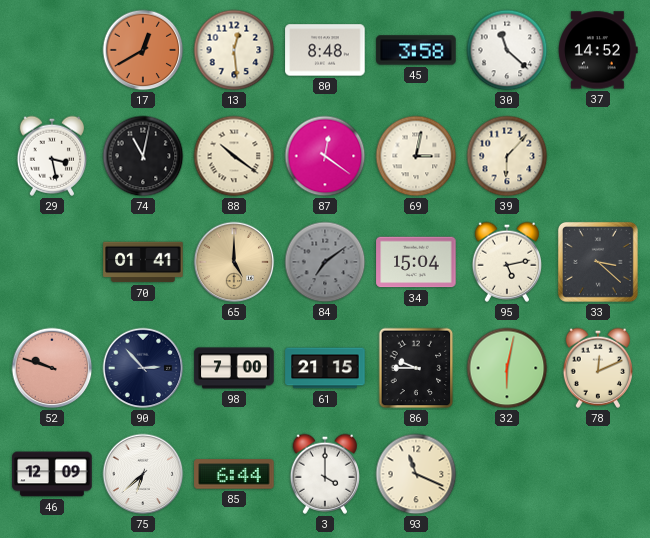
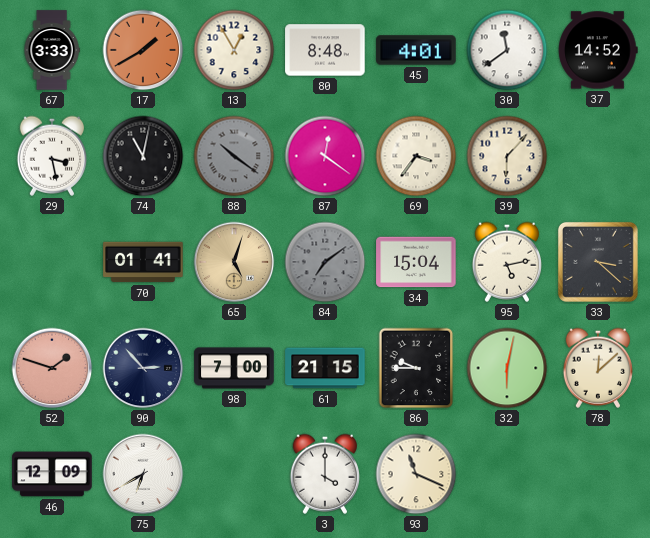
67: none -> 3:33
17: 12:40 -> 1:40
13: 12:29 -> 12:55
45: 3:58 -> 4:01
30: 11:22 -> 11:39
88 dial: cream -> grey
69: 3:02 -> 3:36
65: 5:00 -> 5:03
52: 9:48 -> 1:48
78: 12:11 -> 12:08
75: 6:38 -> 6:40
85: 6:44 -> none
